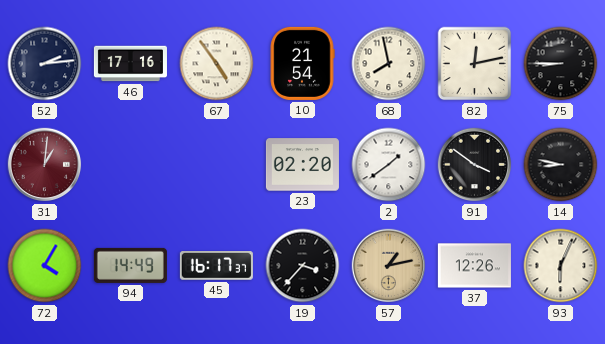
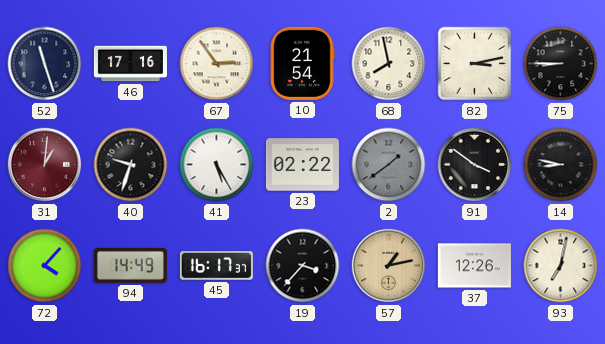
52: 2:14 -> 11:27
67: 4:54 -> 2:54
82: 12:13 -> 3:13
40: none -> 9:33
41: none -> 5:25
23: 02:20 -> 02:22
2 dial: white -> grey
72: 4:05 -> 4:07
93: 6:04 -> 7:02
